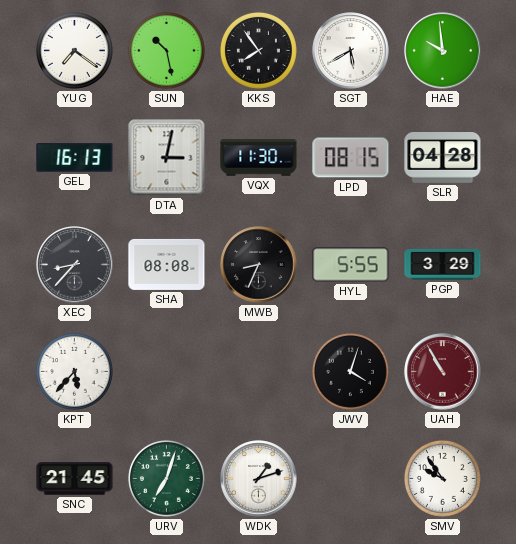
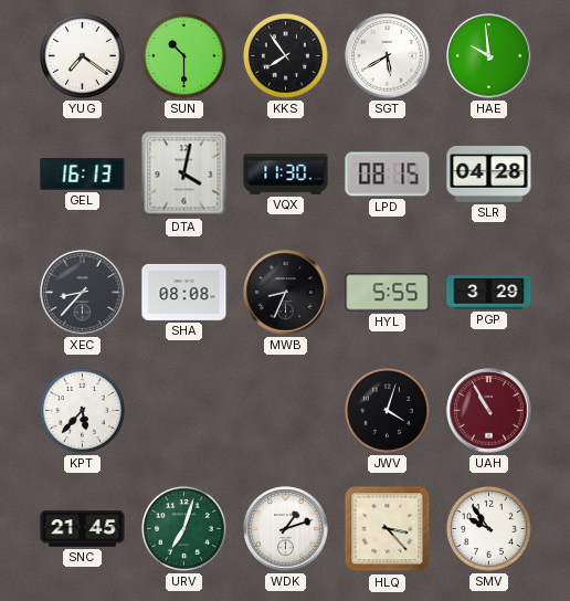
SUN: 10:28 -> 10:30
DTA: 3:02 -> 4:02
HLQ: none -> 3:23
